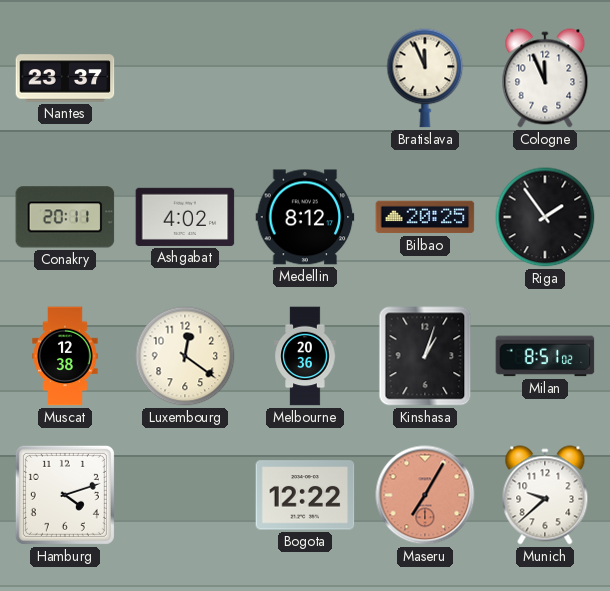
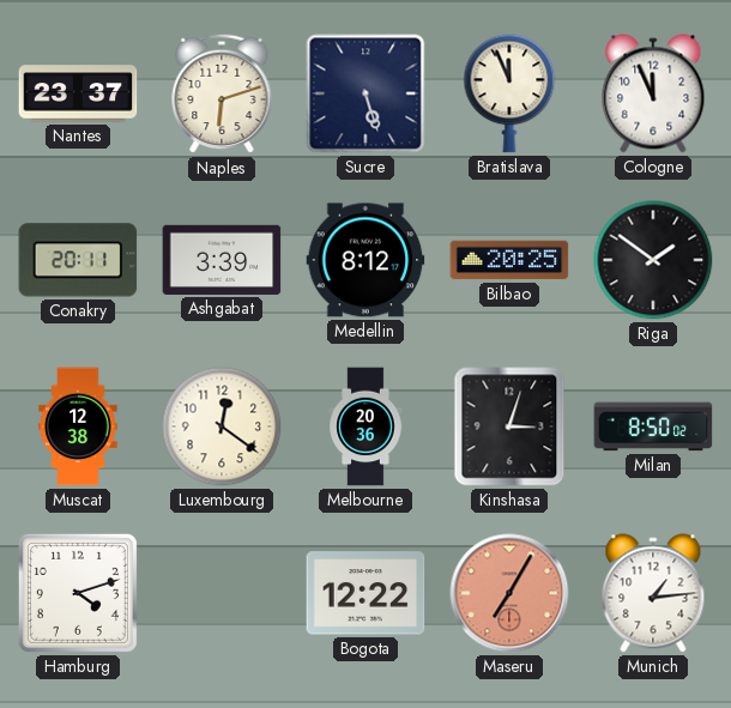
Naples: none -> 6:12
Sucre: none -> 5:27
Ashgabat: 4:02 -> 3:39
Riga: 1:54 -> 1:51
Kinshasa: 1:03 -> 3:03
Milan: 8:51 -> 8:50
Munich: 9:38 -> 1:14
